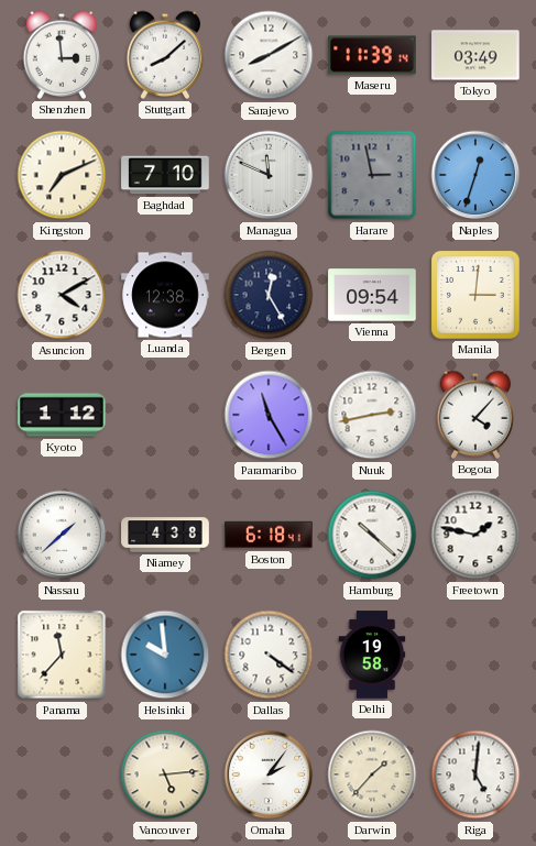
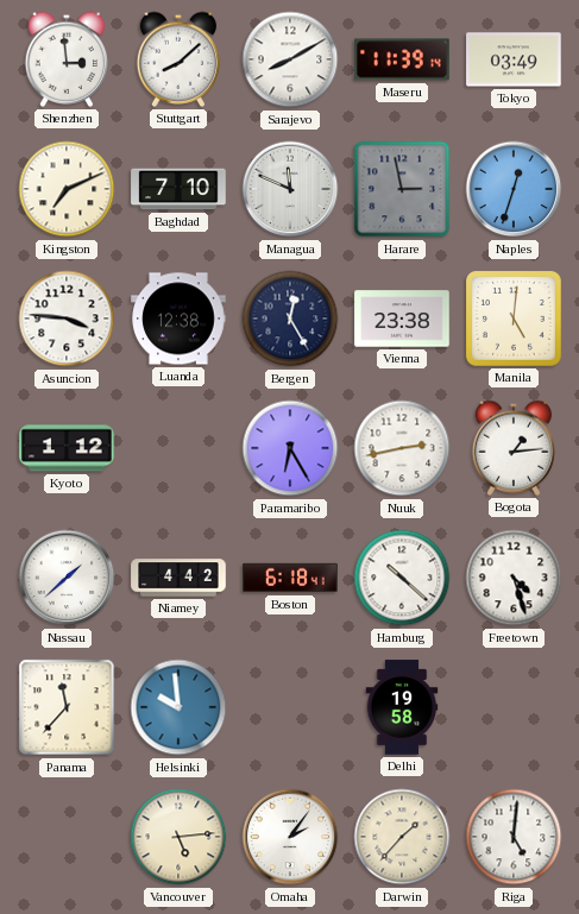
Asuncion: 4:10 -> 3:46
Vienna: 09:54 -> 23:38
Manila: 3:01 -> 5:01
Paramaribo: 11:25 -> 6:25
Bogota: 4:07 -> 1:14
Niamey: 4:38 -> 4:42
Freetown: 1:47 -> 4:27
Dallas: 4:21 -> none
